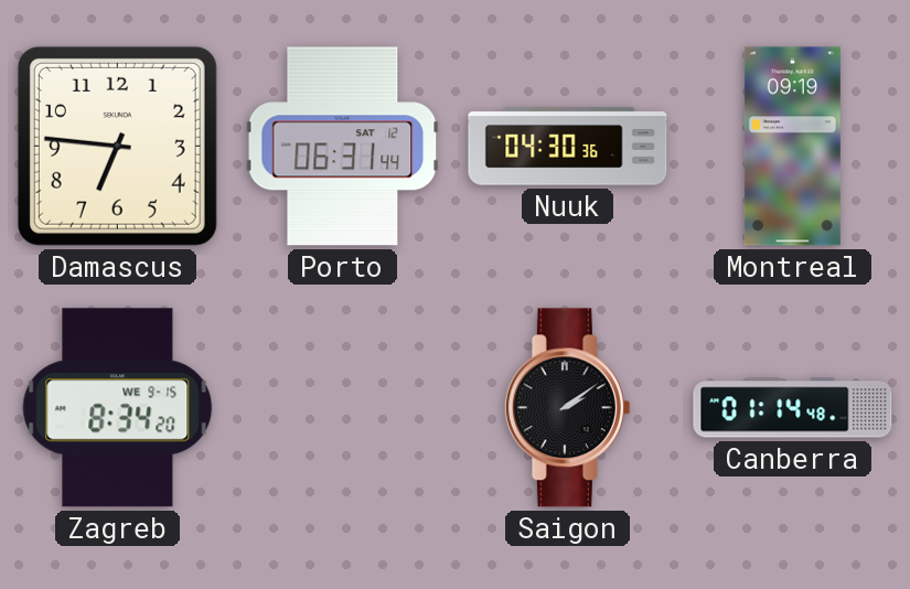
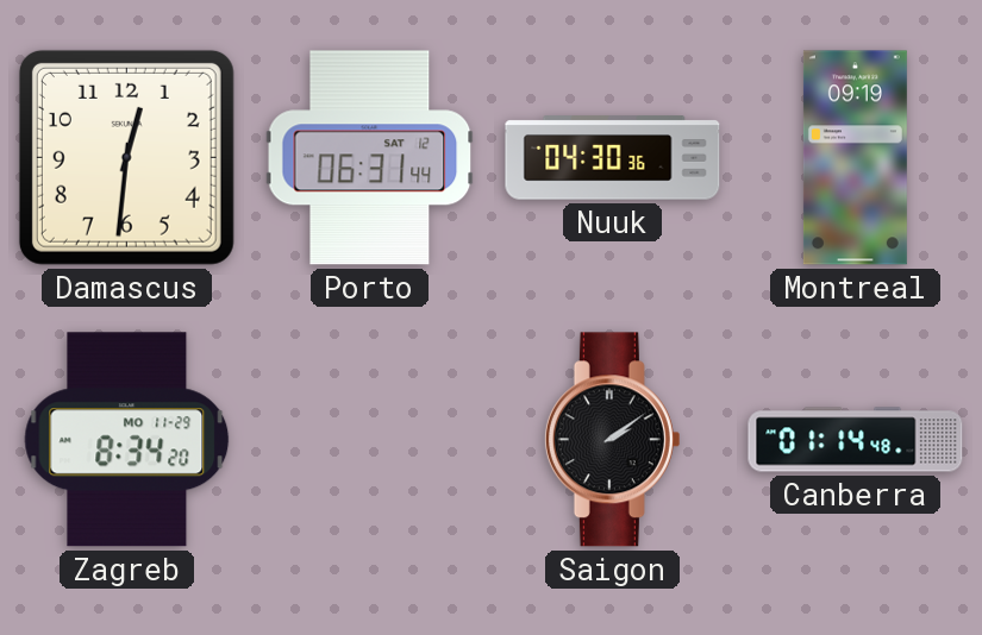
Damascus: 6:46 -> 12:31
Zagreb date: WE 9-15 -> MO 11-29
